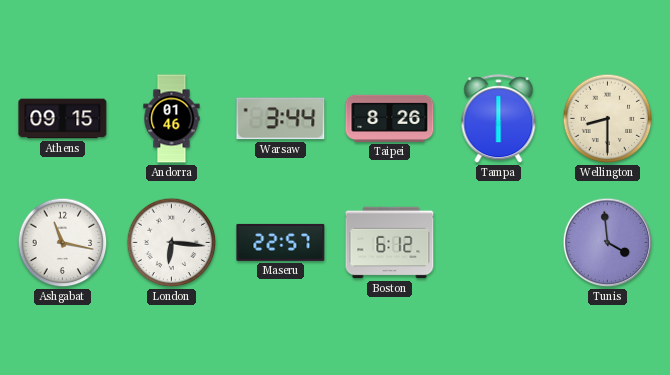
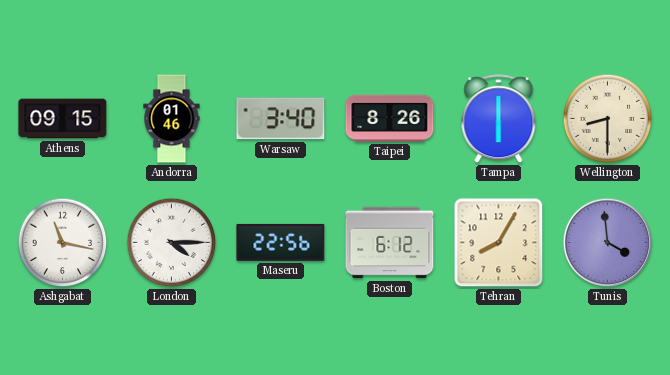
Warsaw: 3:44 -> 3:40
London: 6:16 -> 4:15
Maseru: 22:57 -> 22:56
Tehran: none -> 8:05
